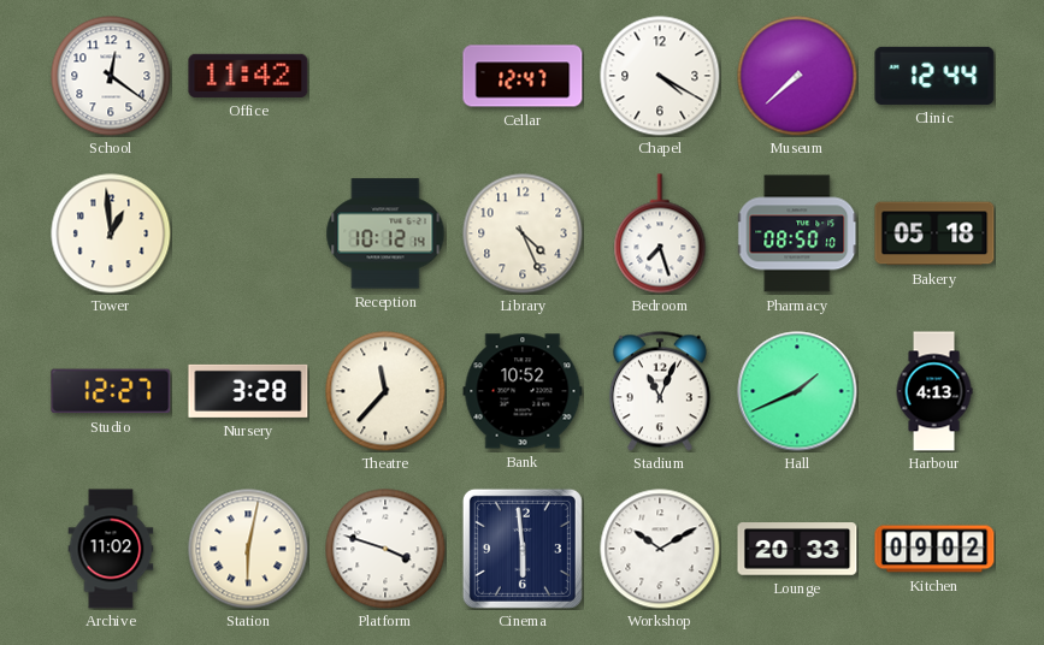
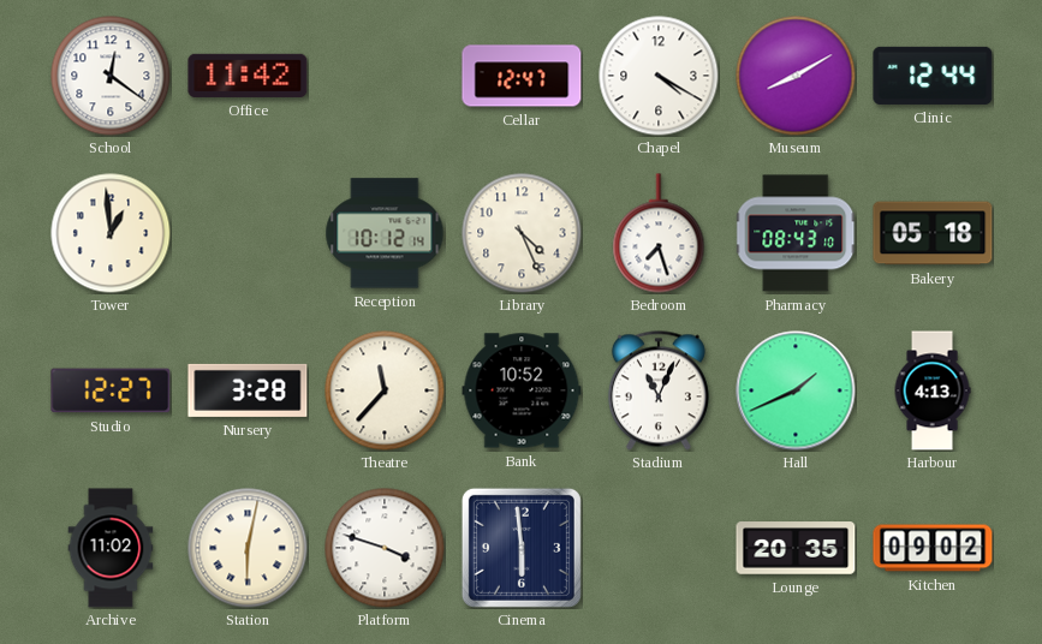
Museum: 7:38 -> 8:10
Pharmacy: 08:50 -> 08:43
Workshop: 10:10 -> none
Lounge: 20:33 -> 20:35
